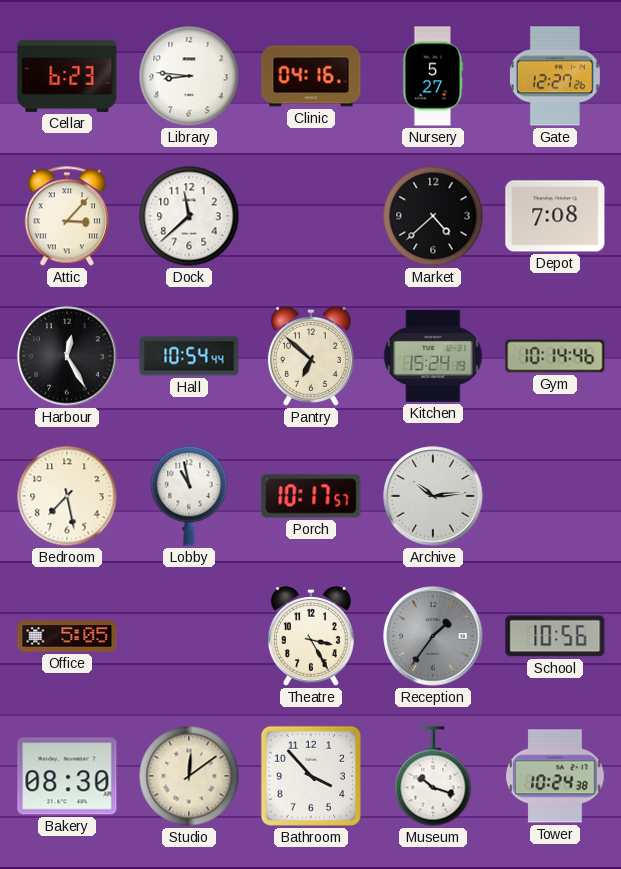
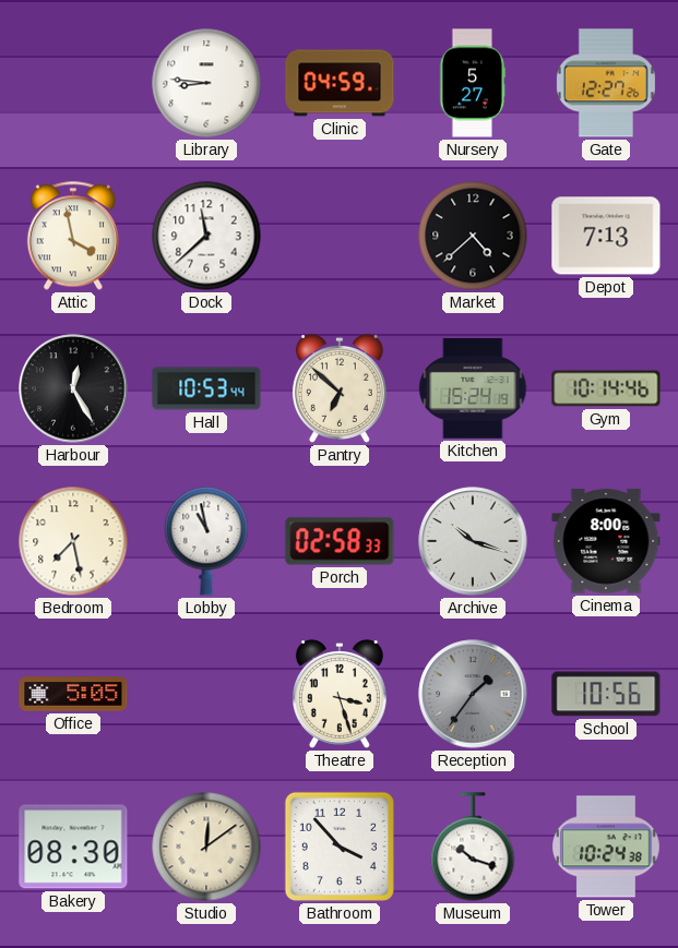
Cellar: 6:23 -> none
Clinic: 04:16 -> 04:59
Attic: 3:07 -> 3:58
Depot: 7:08 -> 7:13
Hall: 10:54 -> 10:53
Porch: 10:17 -> 02:58
Archive: 10:14 -> 10:18
Cinema: none -> 8:00
Theatre: 3:25 -> 3:27
